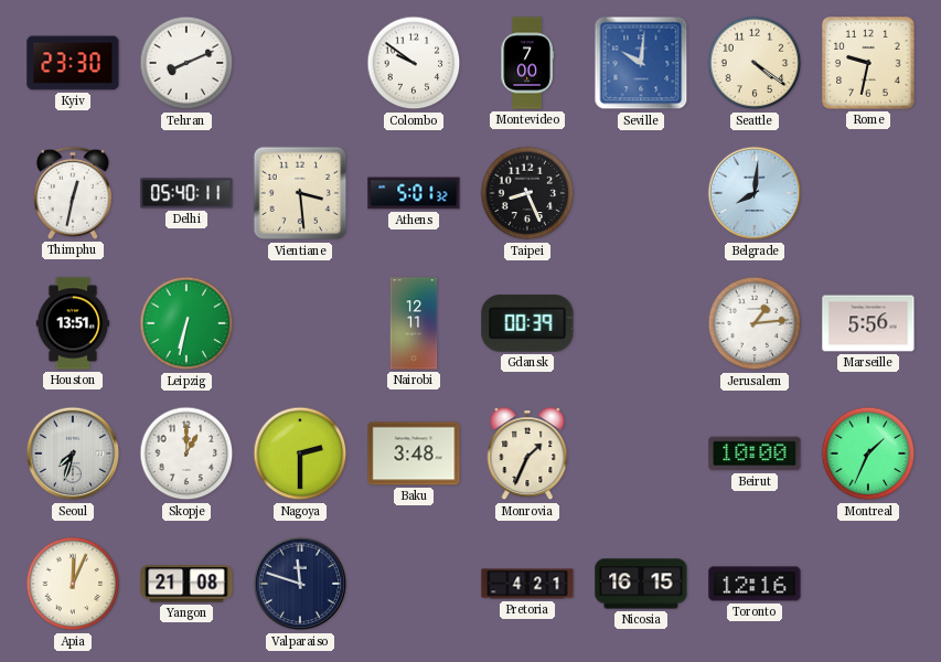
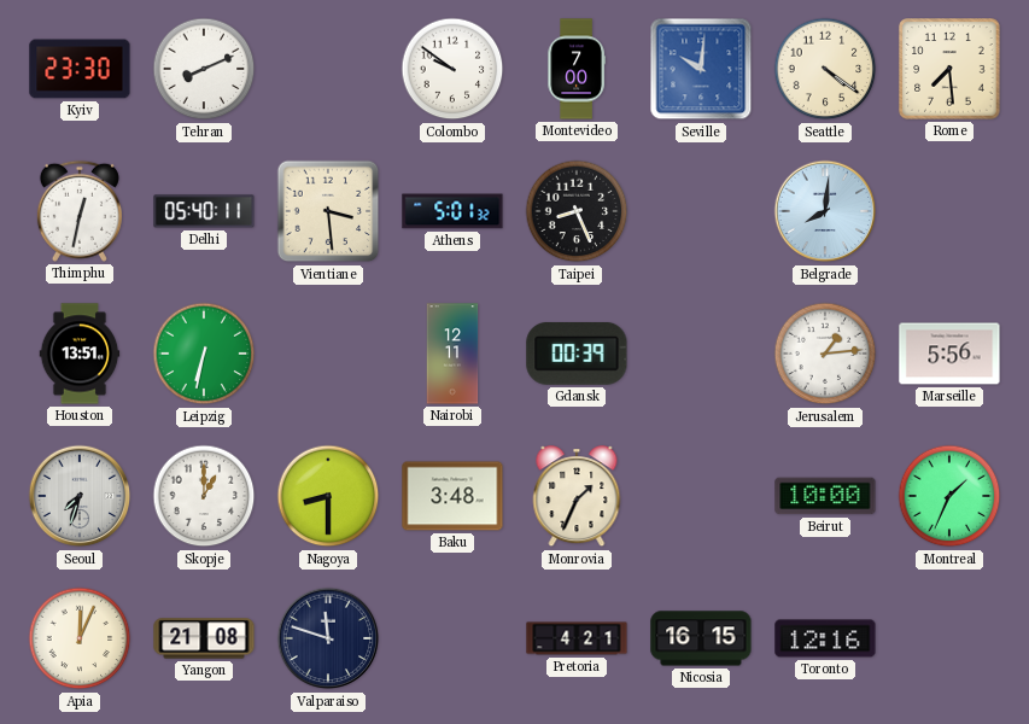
Rome: 9:32 -> 7:29
Nagoya: 2:30 -> 8:30
